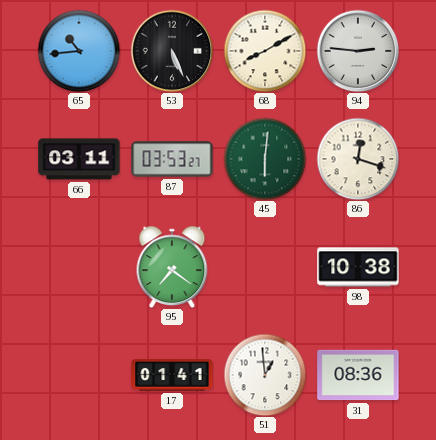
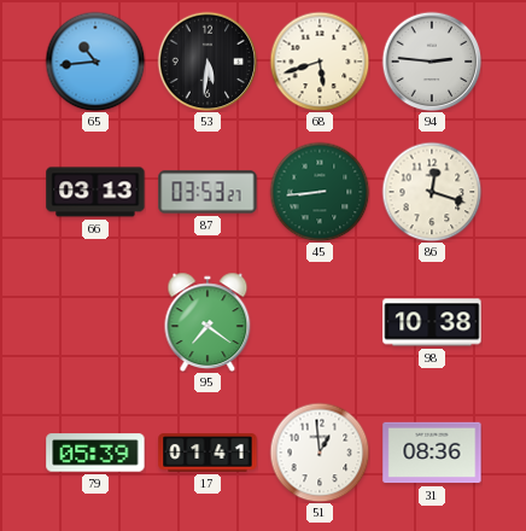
53: 5:26 -> 5:31
68: 8:10 -> 5:42
66: 03:11 -> 03:13
45: 6:01 -> 8:44
79: none -> 05:39
